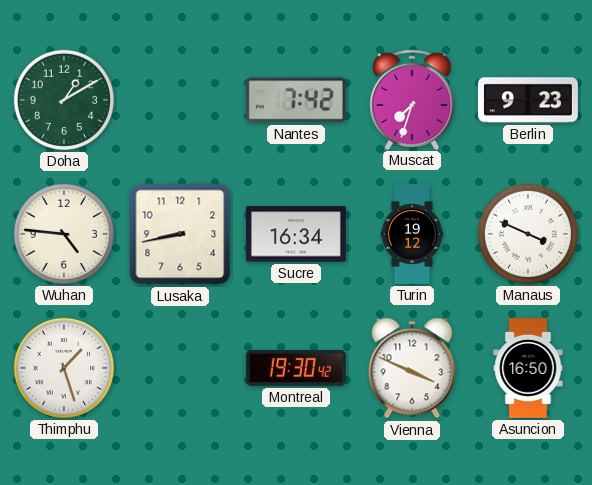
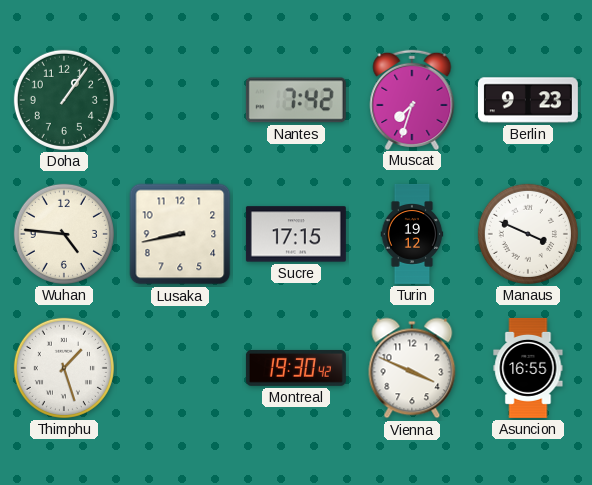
Doha: 1:10 -> 1:06
Sucre: 16:34 -> 17:15
Asuncion: 16:50 -> 16:55
